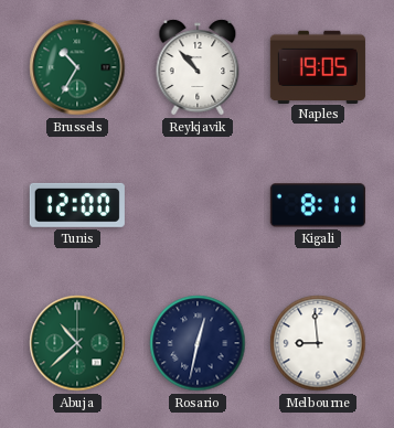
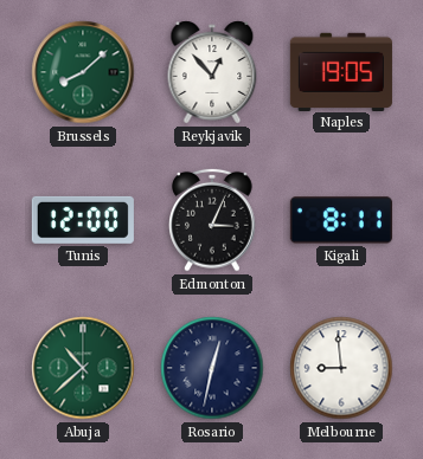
Brussels: 10:35 -> 8:08
Reykjavik: 10:53 -> 12:53
Edmonton: none -> 3:04
